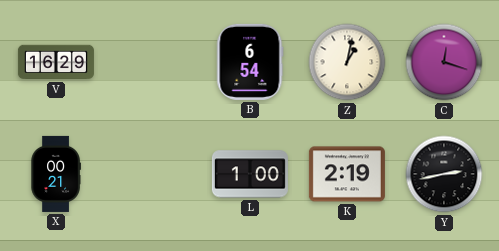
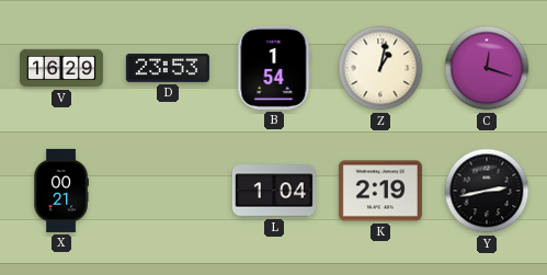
D: none -> 23:53
B: 6:54 -> 1:54
L: 1:00 -> 1:04
